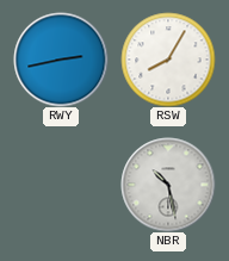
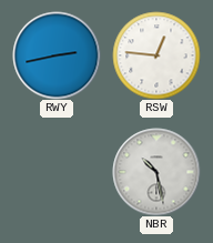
RSW: 8:05 -> 12:46
